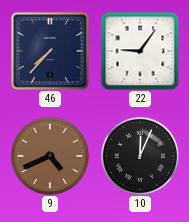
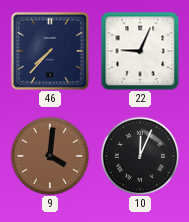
22: 9:06 -> 9:04
9: 4:41 -> 4:01
